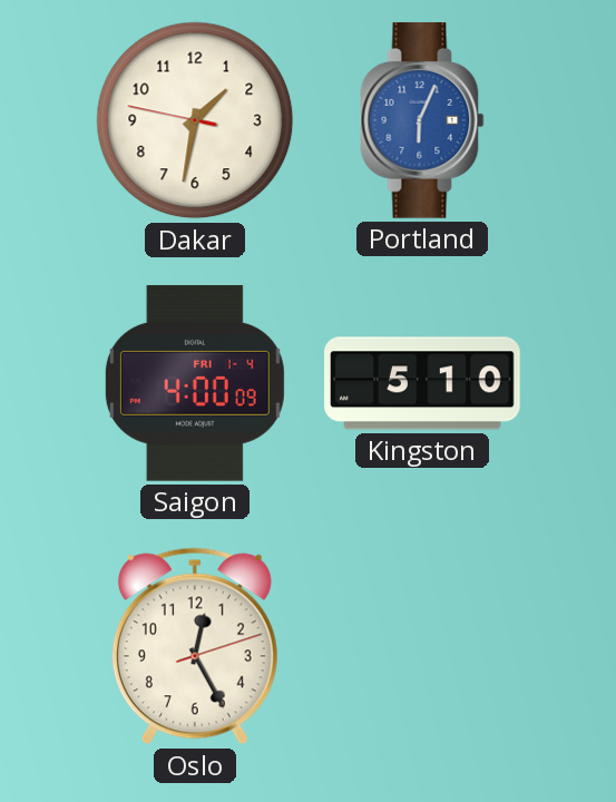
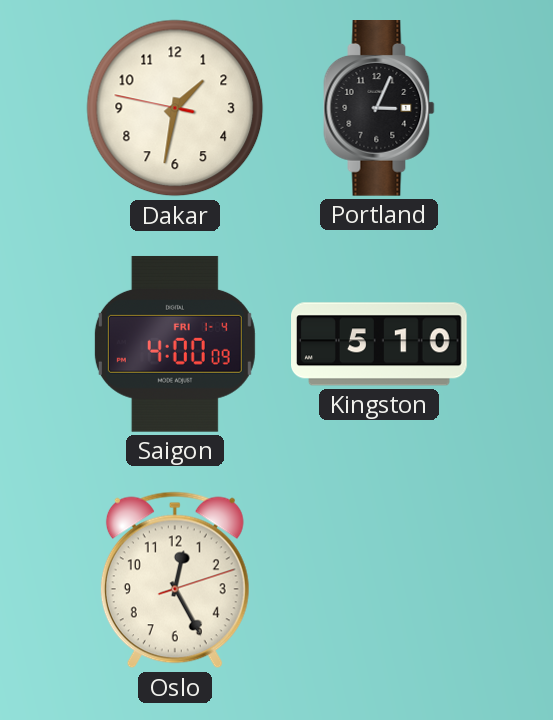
Portland: 6:04 -> 3:04
Portland dial: blue -> black
